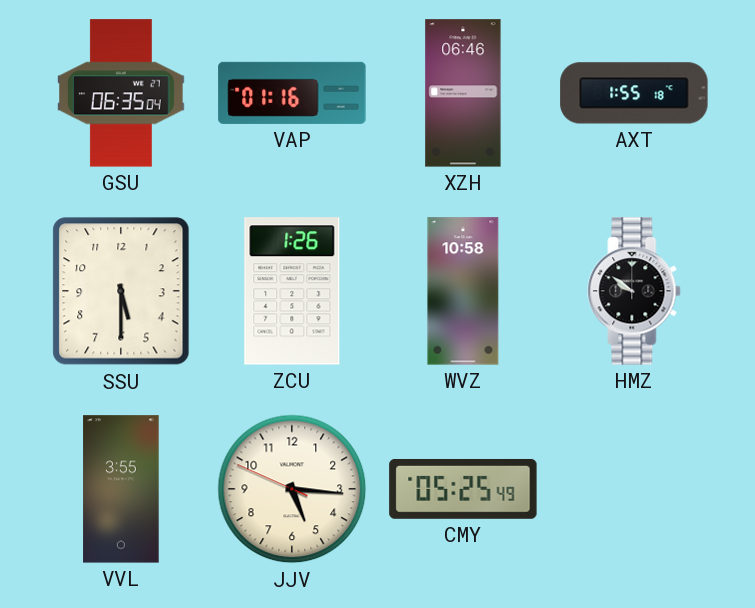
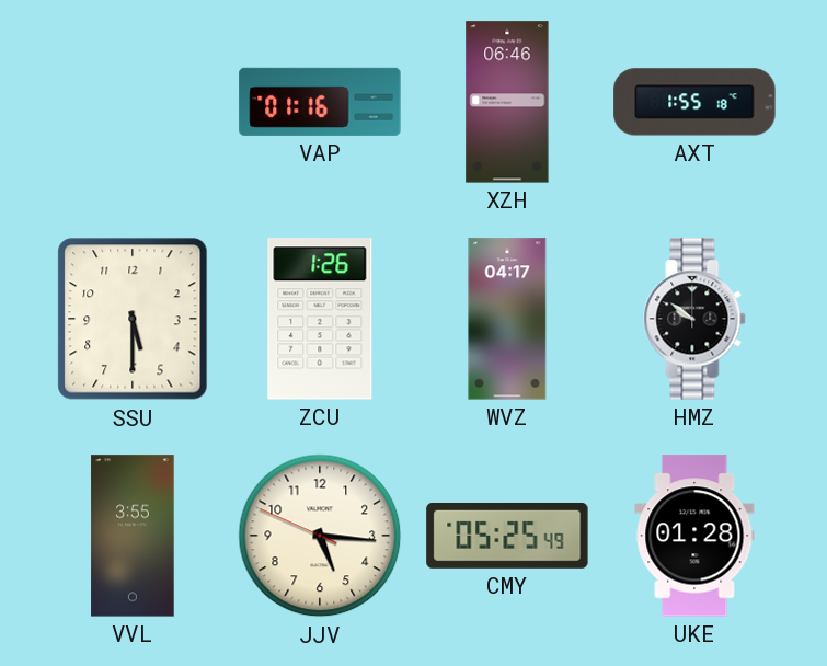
GSU: 06:35 -> none
WVZ: 10:58 -> 04:17
UKE: none -> 01:28
